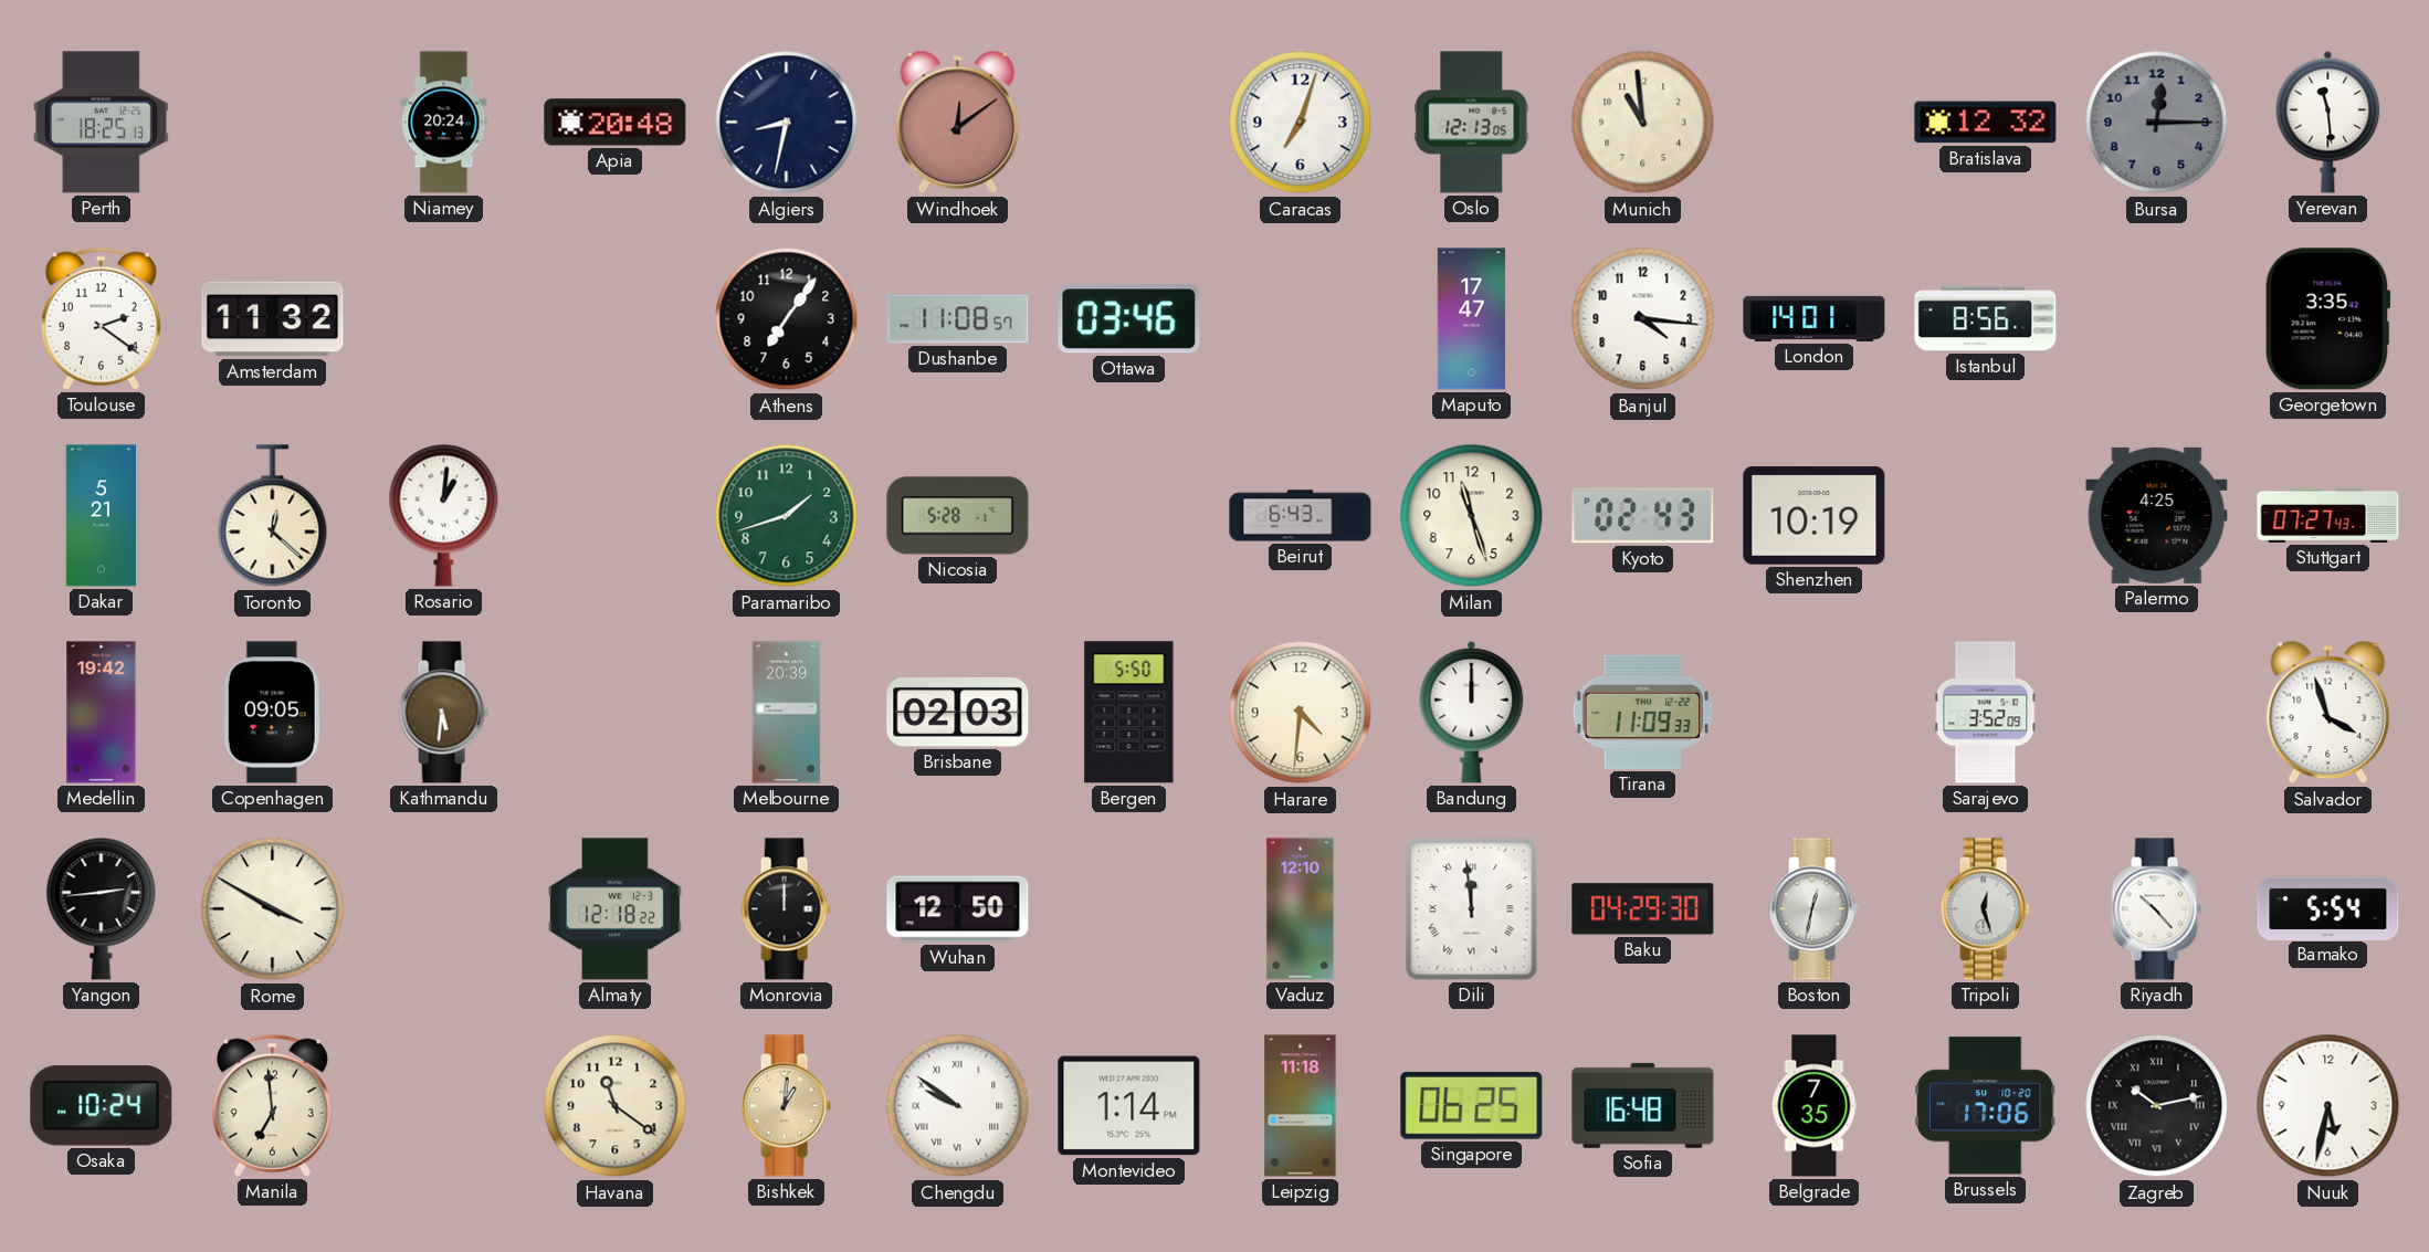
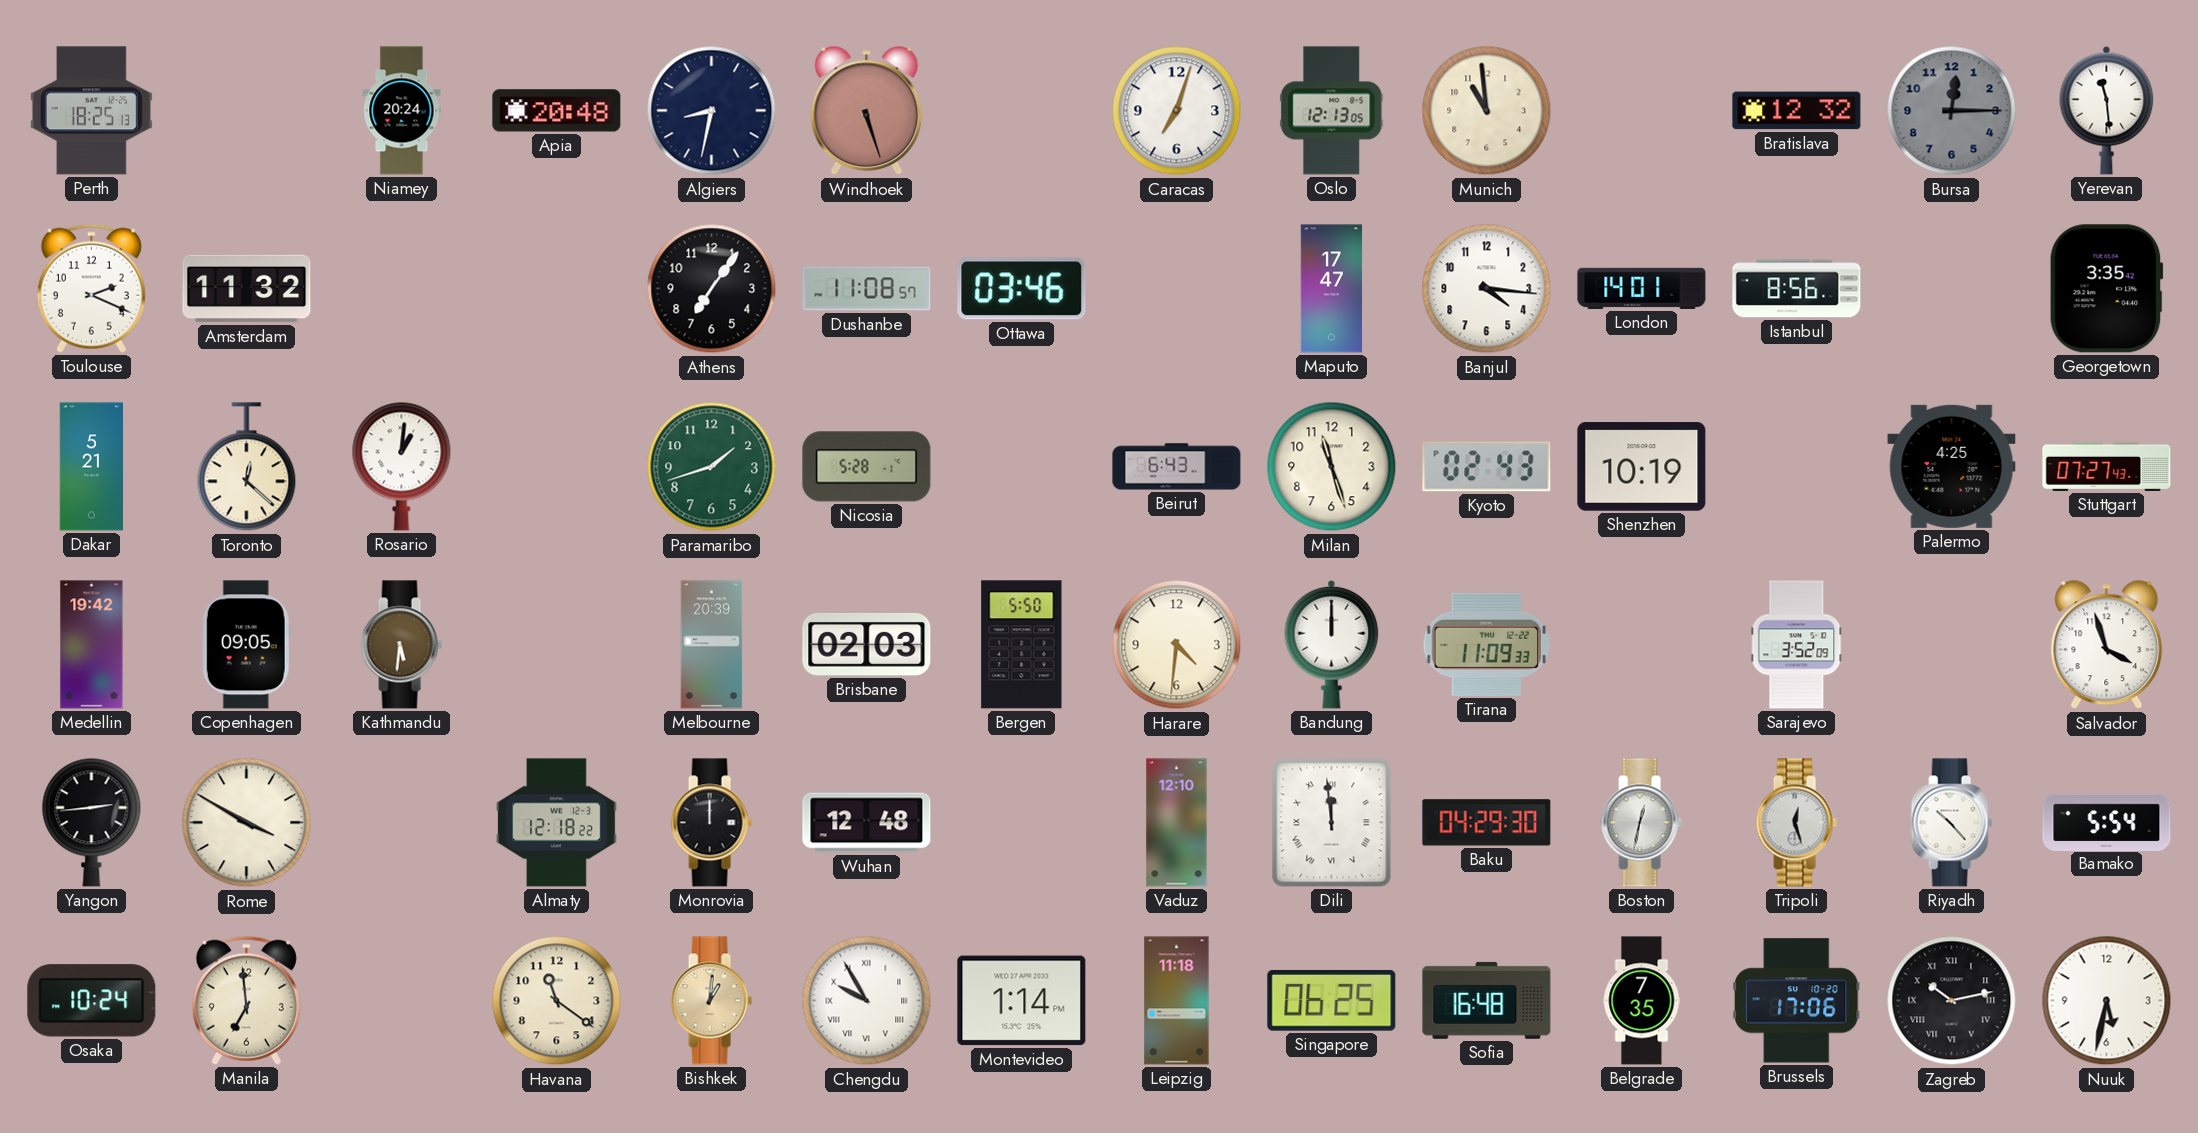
Windhoek: 12:09 -> 5:27
Toulouse: 2:21 -> 2:19
Wuhan: 12:50 -> 12:48
Chengdu: 9:51 -> 9:55
